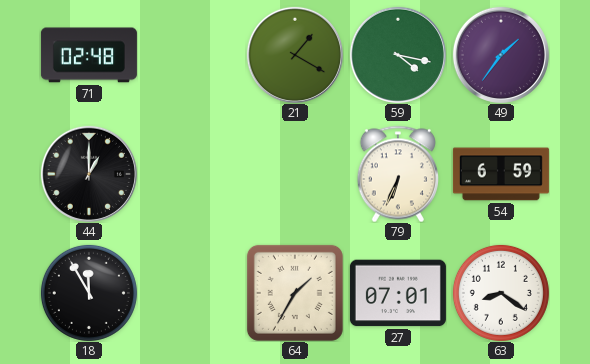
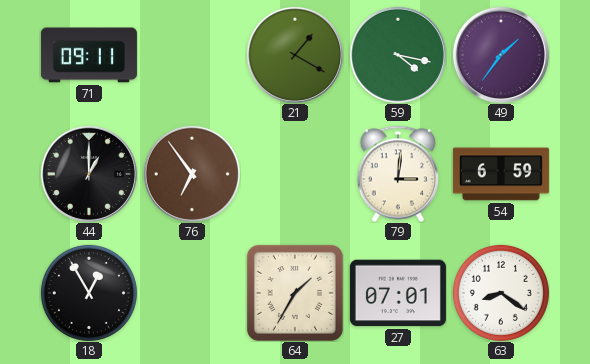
71: 02:48 -> 09:11
76: none -> 6:54
79: 6:34 -> 3:01
18: 11:55 -> 12:55
